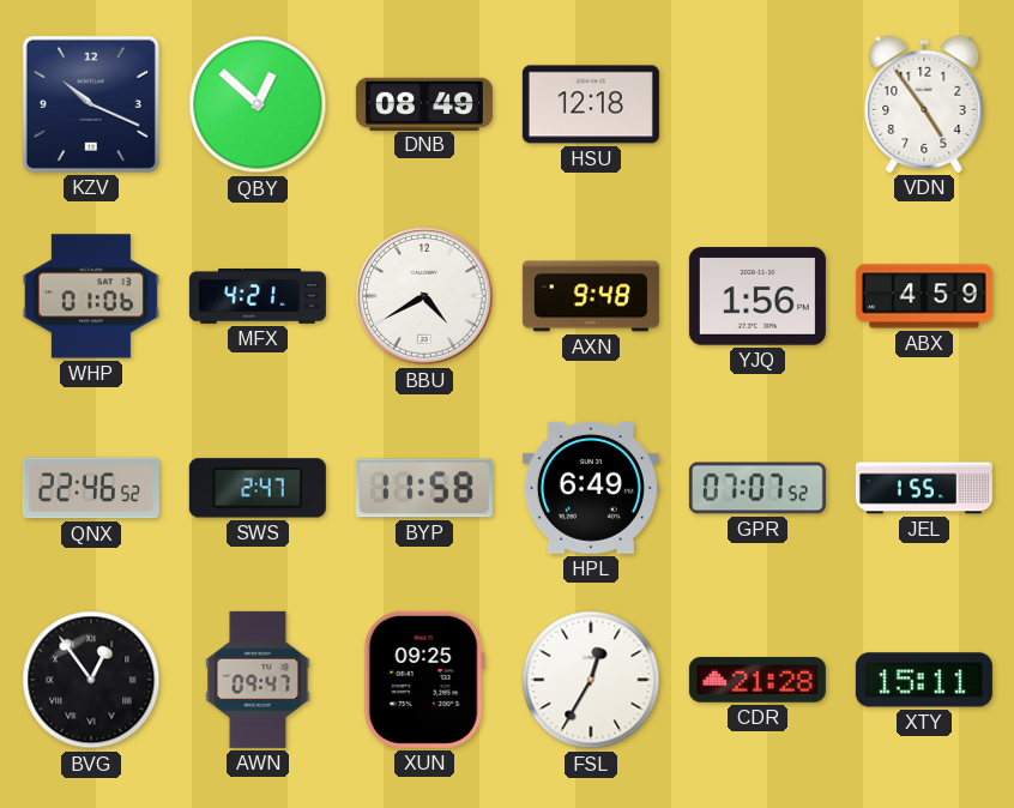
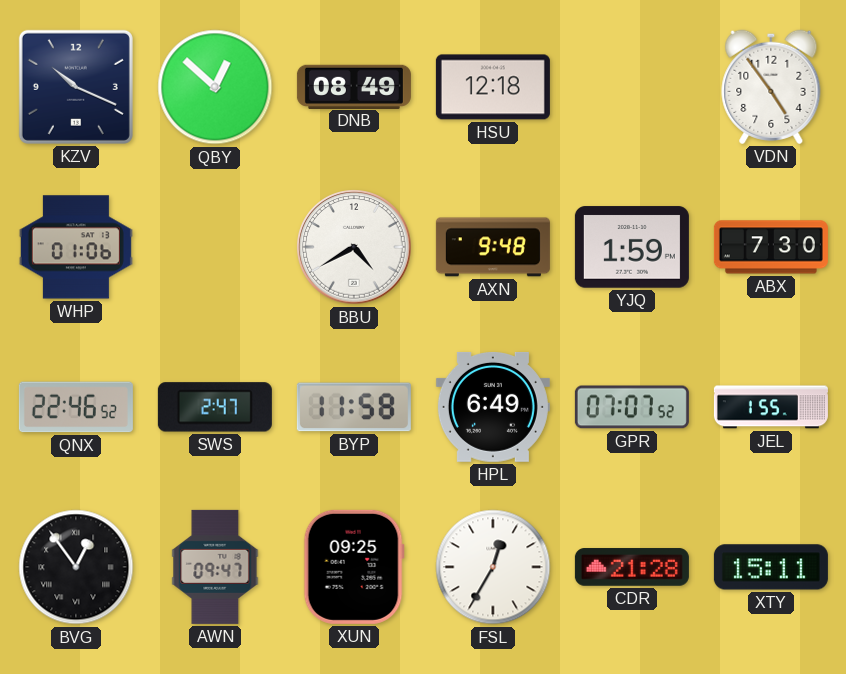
MFX: 4:21 -> none
YJQ: 1:56 -> 1:59
ABX: 4:59 -> 7:30
